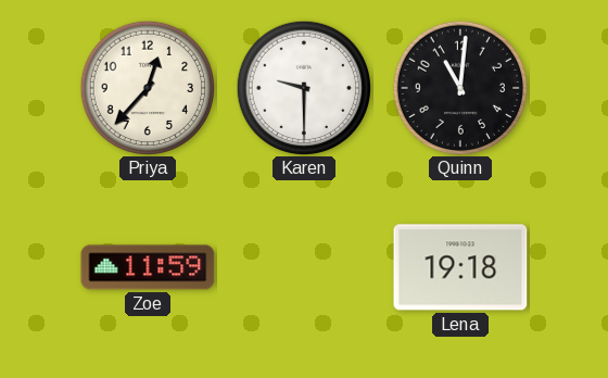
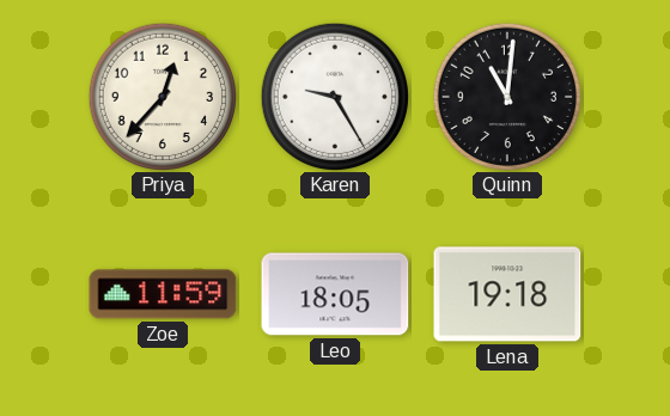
Karen: 9:30 -> 9:25
Leo: none -> 18:05
